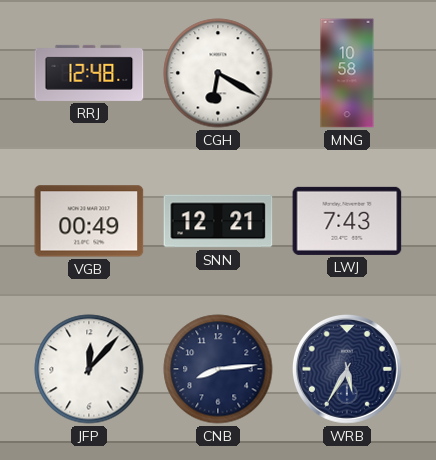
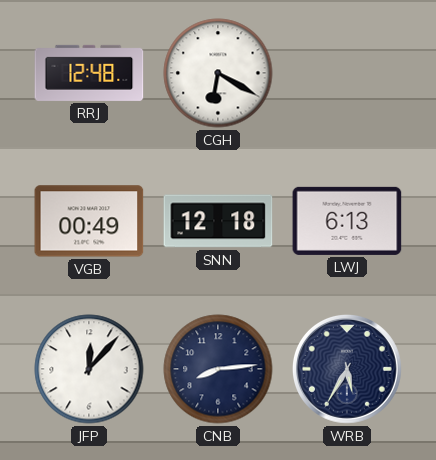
MNG: 10:58 -> none
SNN: 12:21 -> 12:18
LWJ: 7:43 -> 6:13
